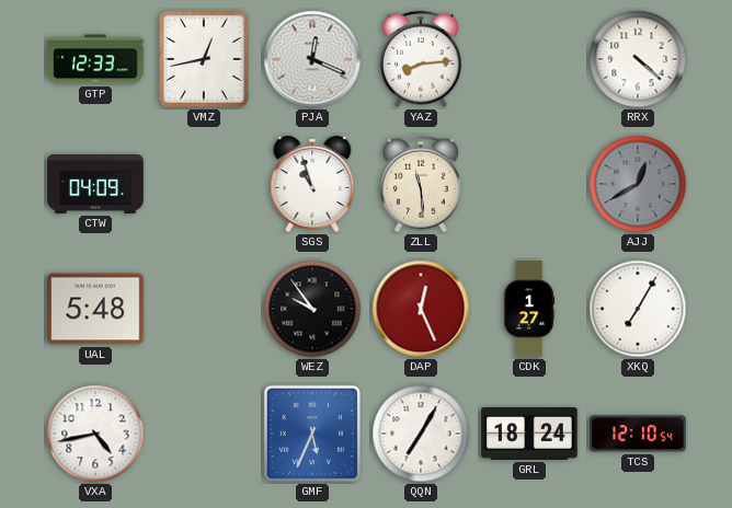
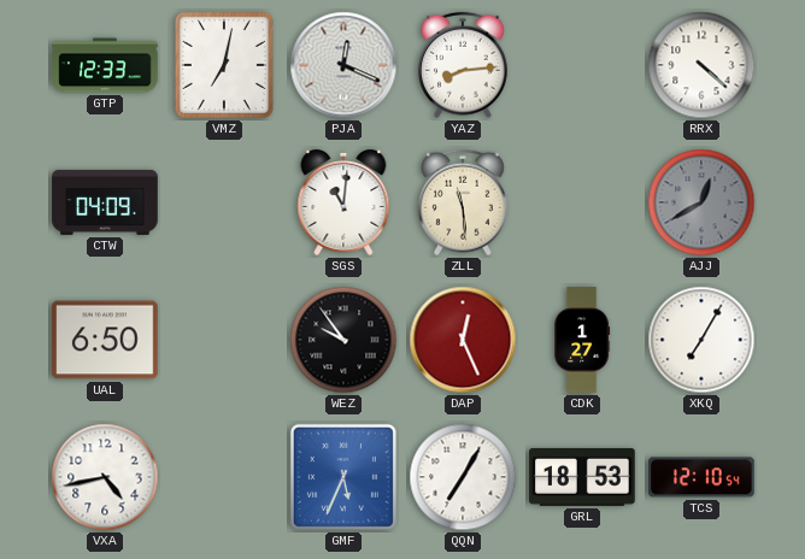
VMZ: 12:43 -> 7:02
SGS: 10:57 -> 11:01
UAL: 5:48 -> 6:50
GRL: 18:24 -> 18:53
